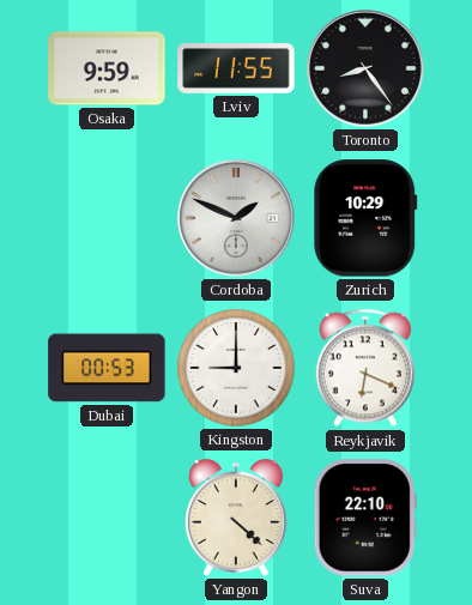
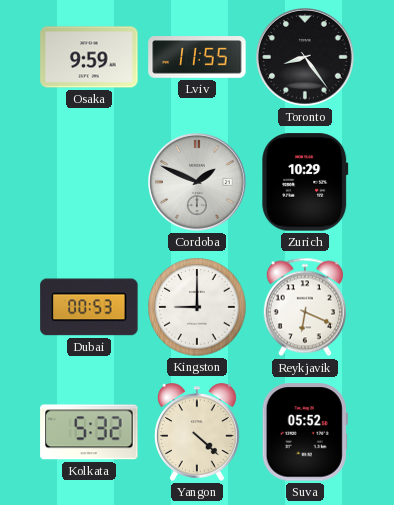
Kolkata: none -> 5:32
Suva: 22:10 -> 05:52
